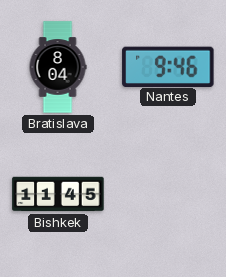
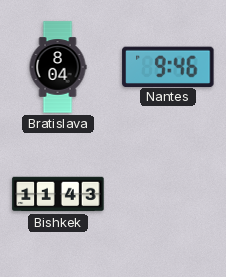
Bishkek: 11:45 -> 11:43
